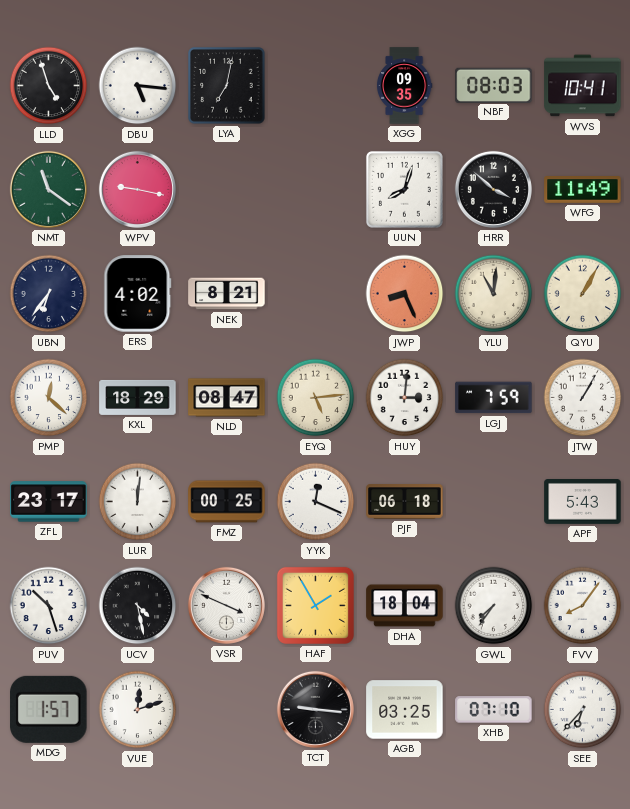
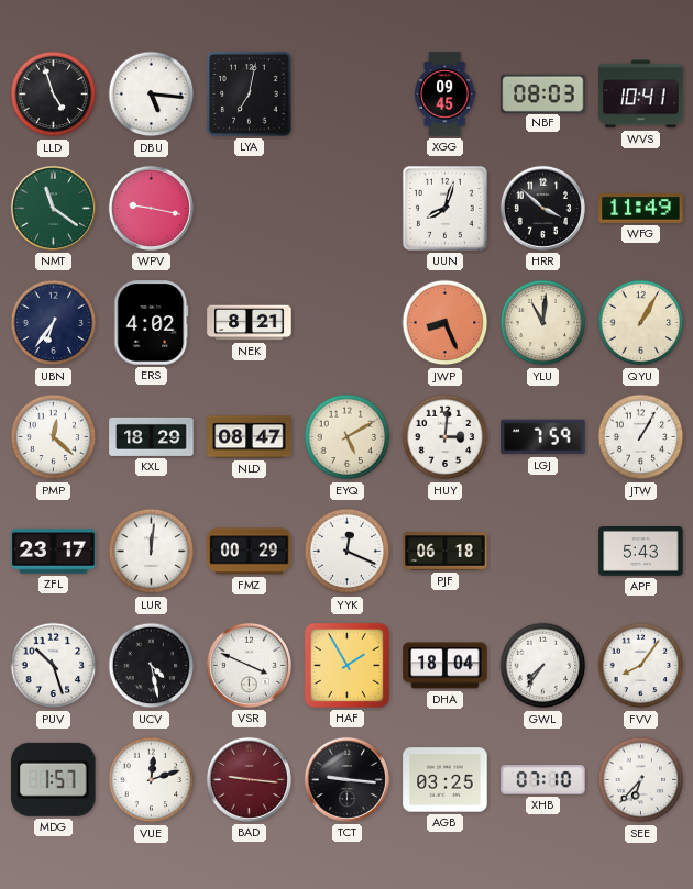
XGG: 09:35 -> 09:45
EYQ: 5:14 -> 5:10
FMZ: 00:25 -> 00:29
BAD: none -> 9:16
